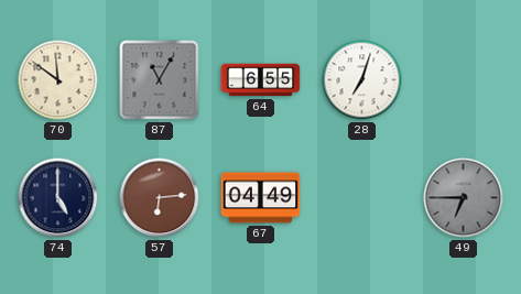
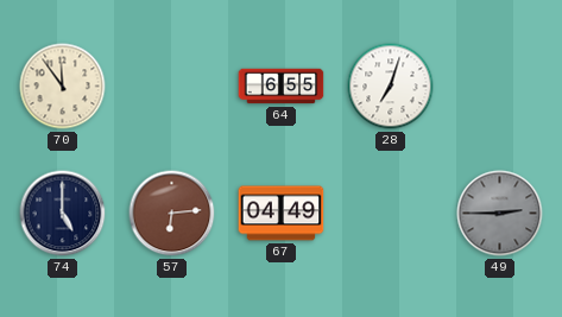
70: 11:51 -> 11:54
87: 11:05 -> none
49: 6:45 -> 2:45
